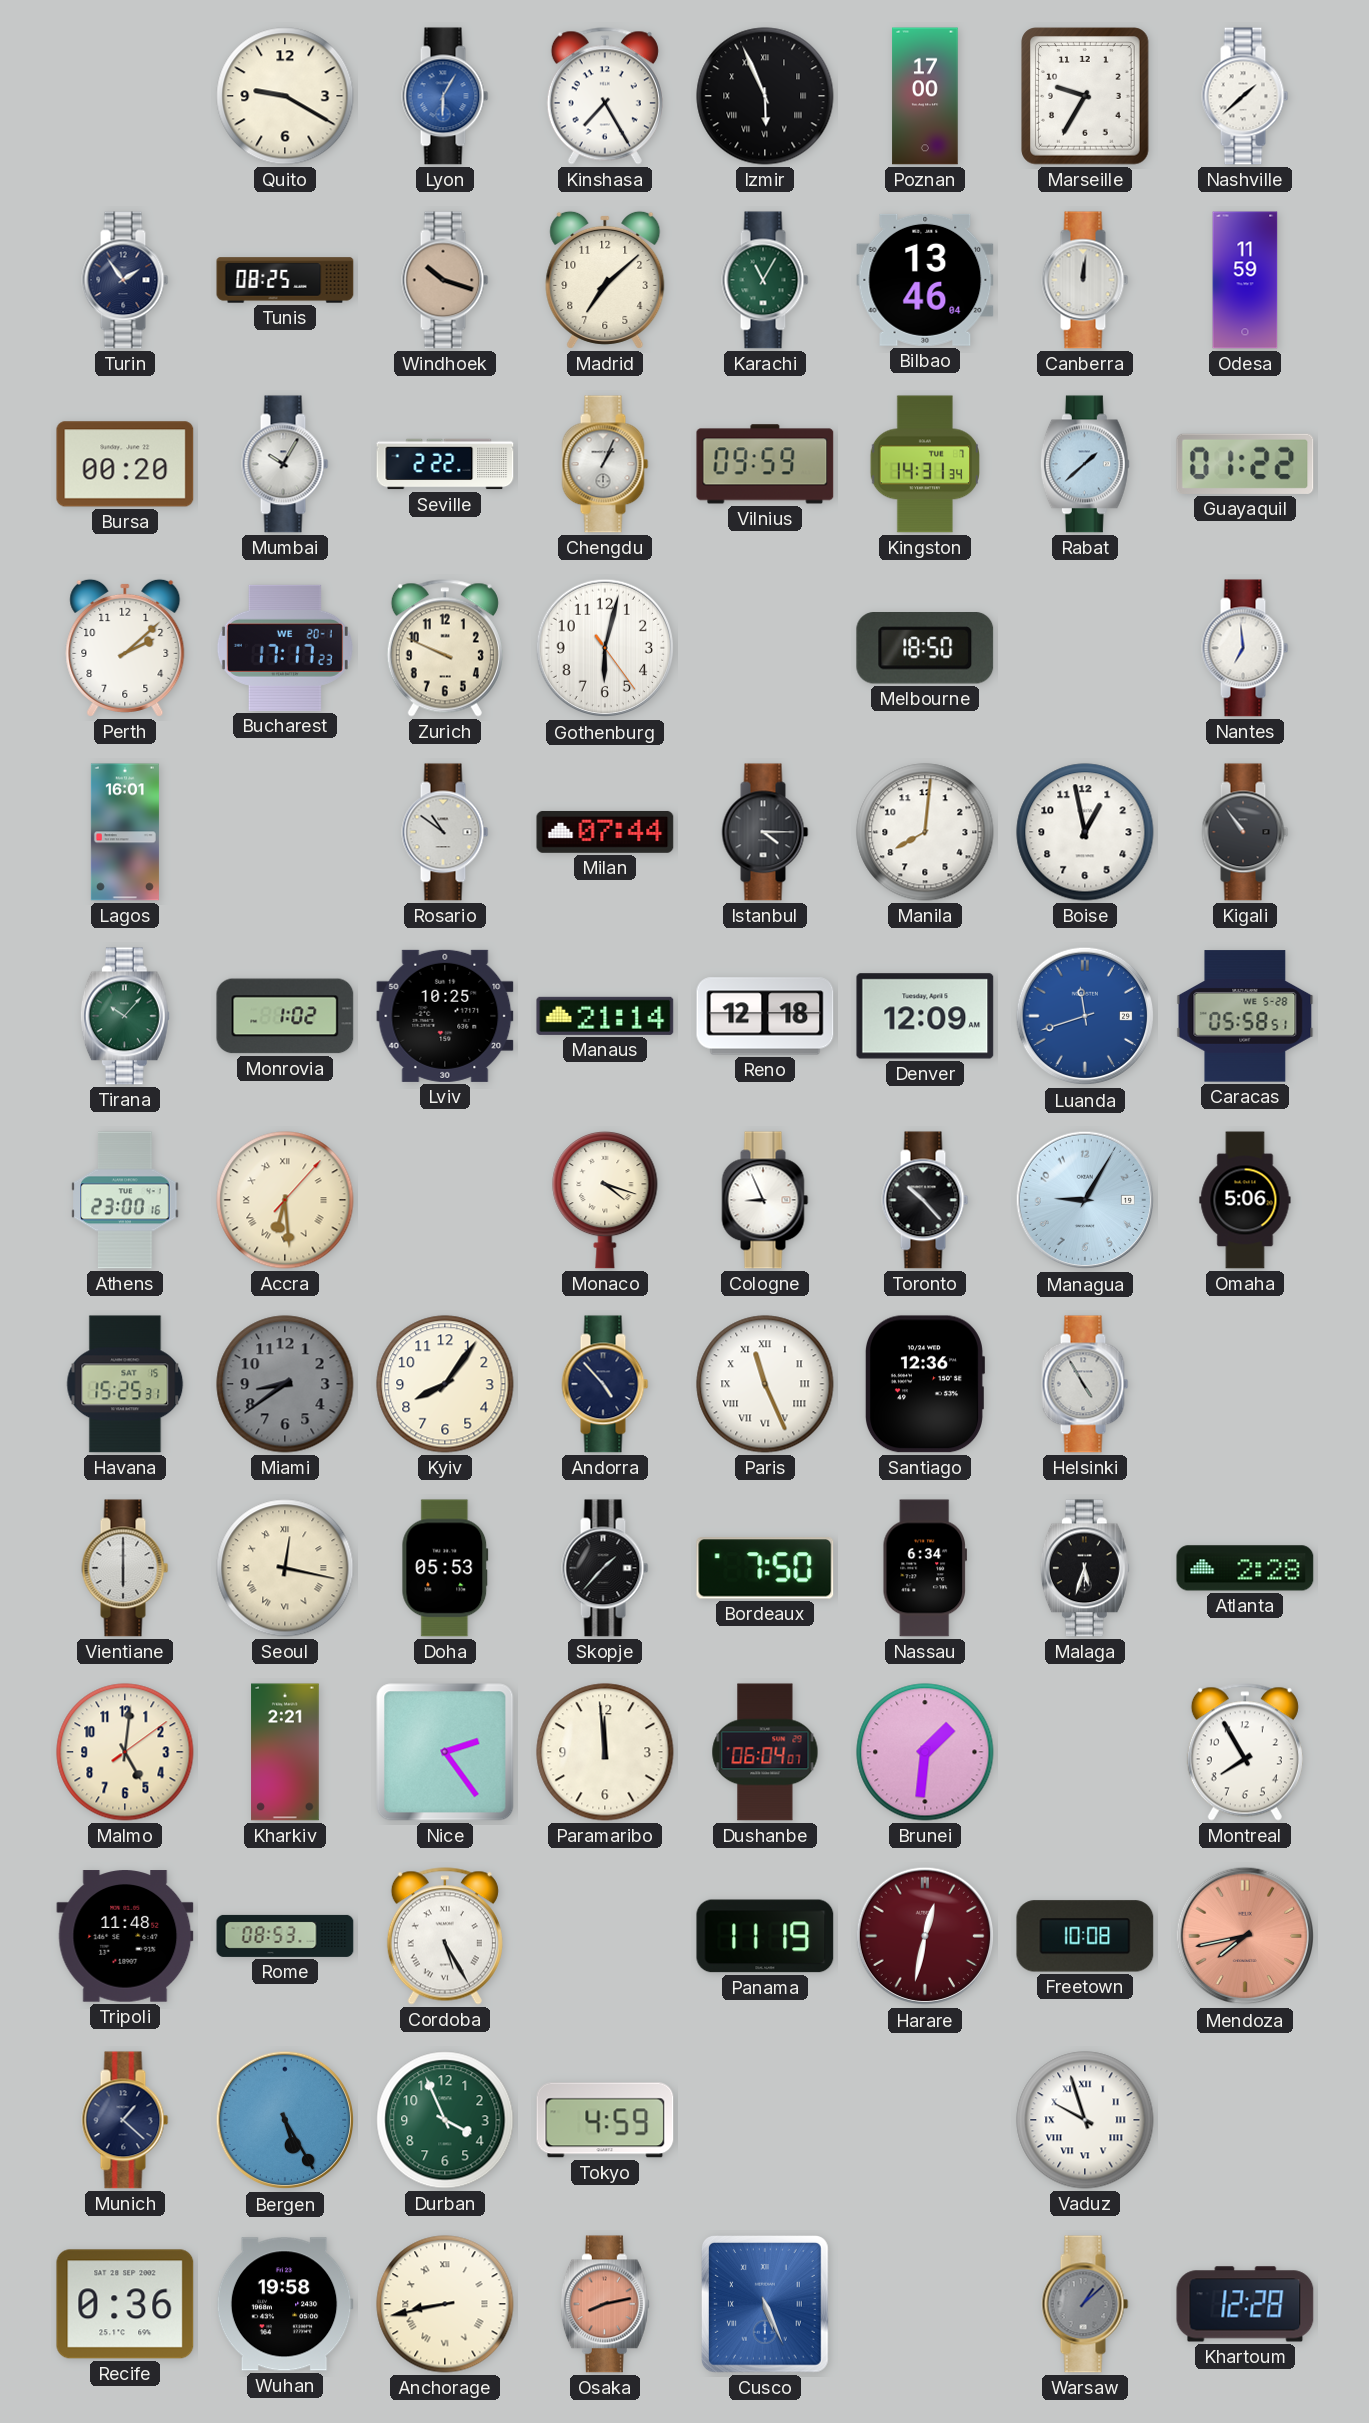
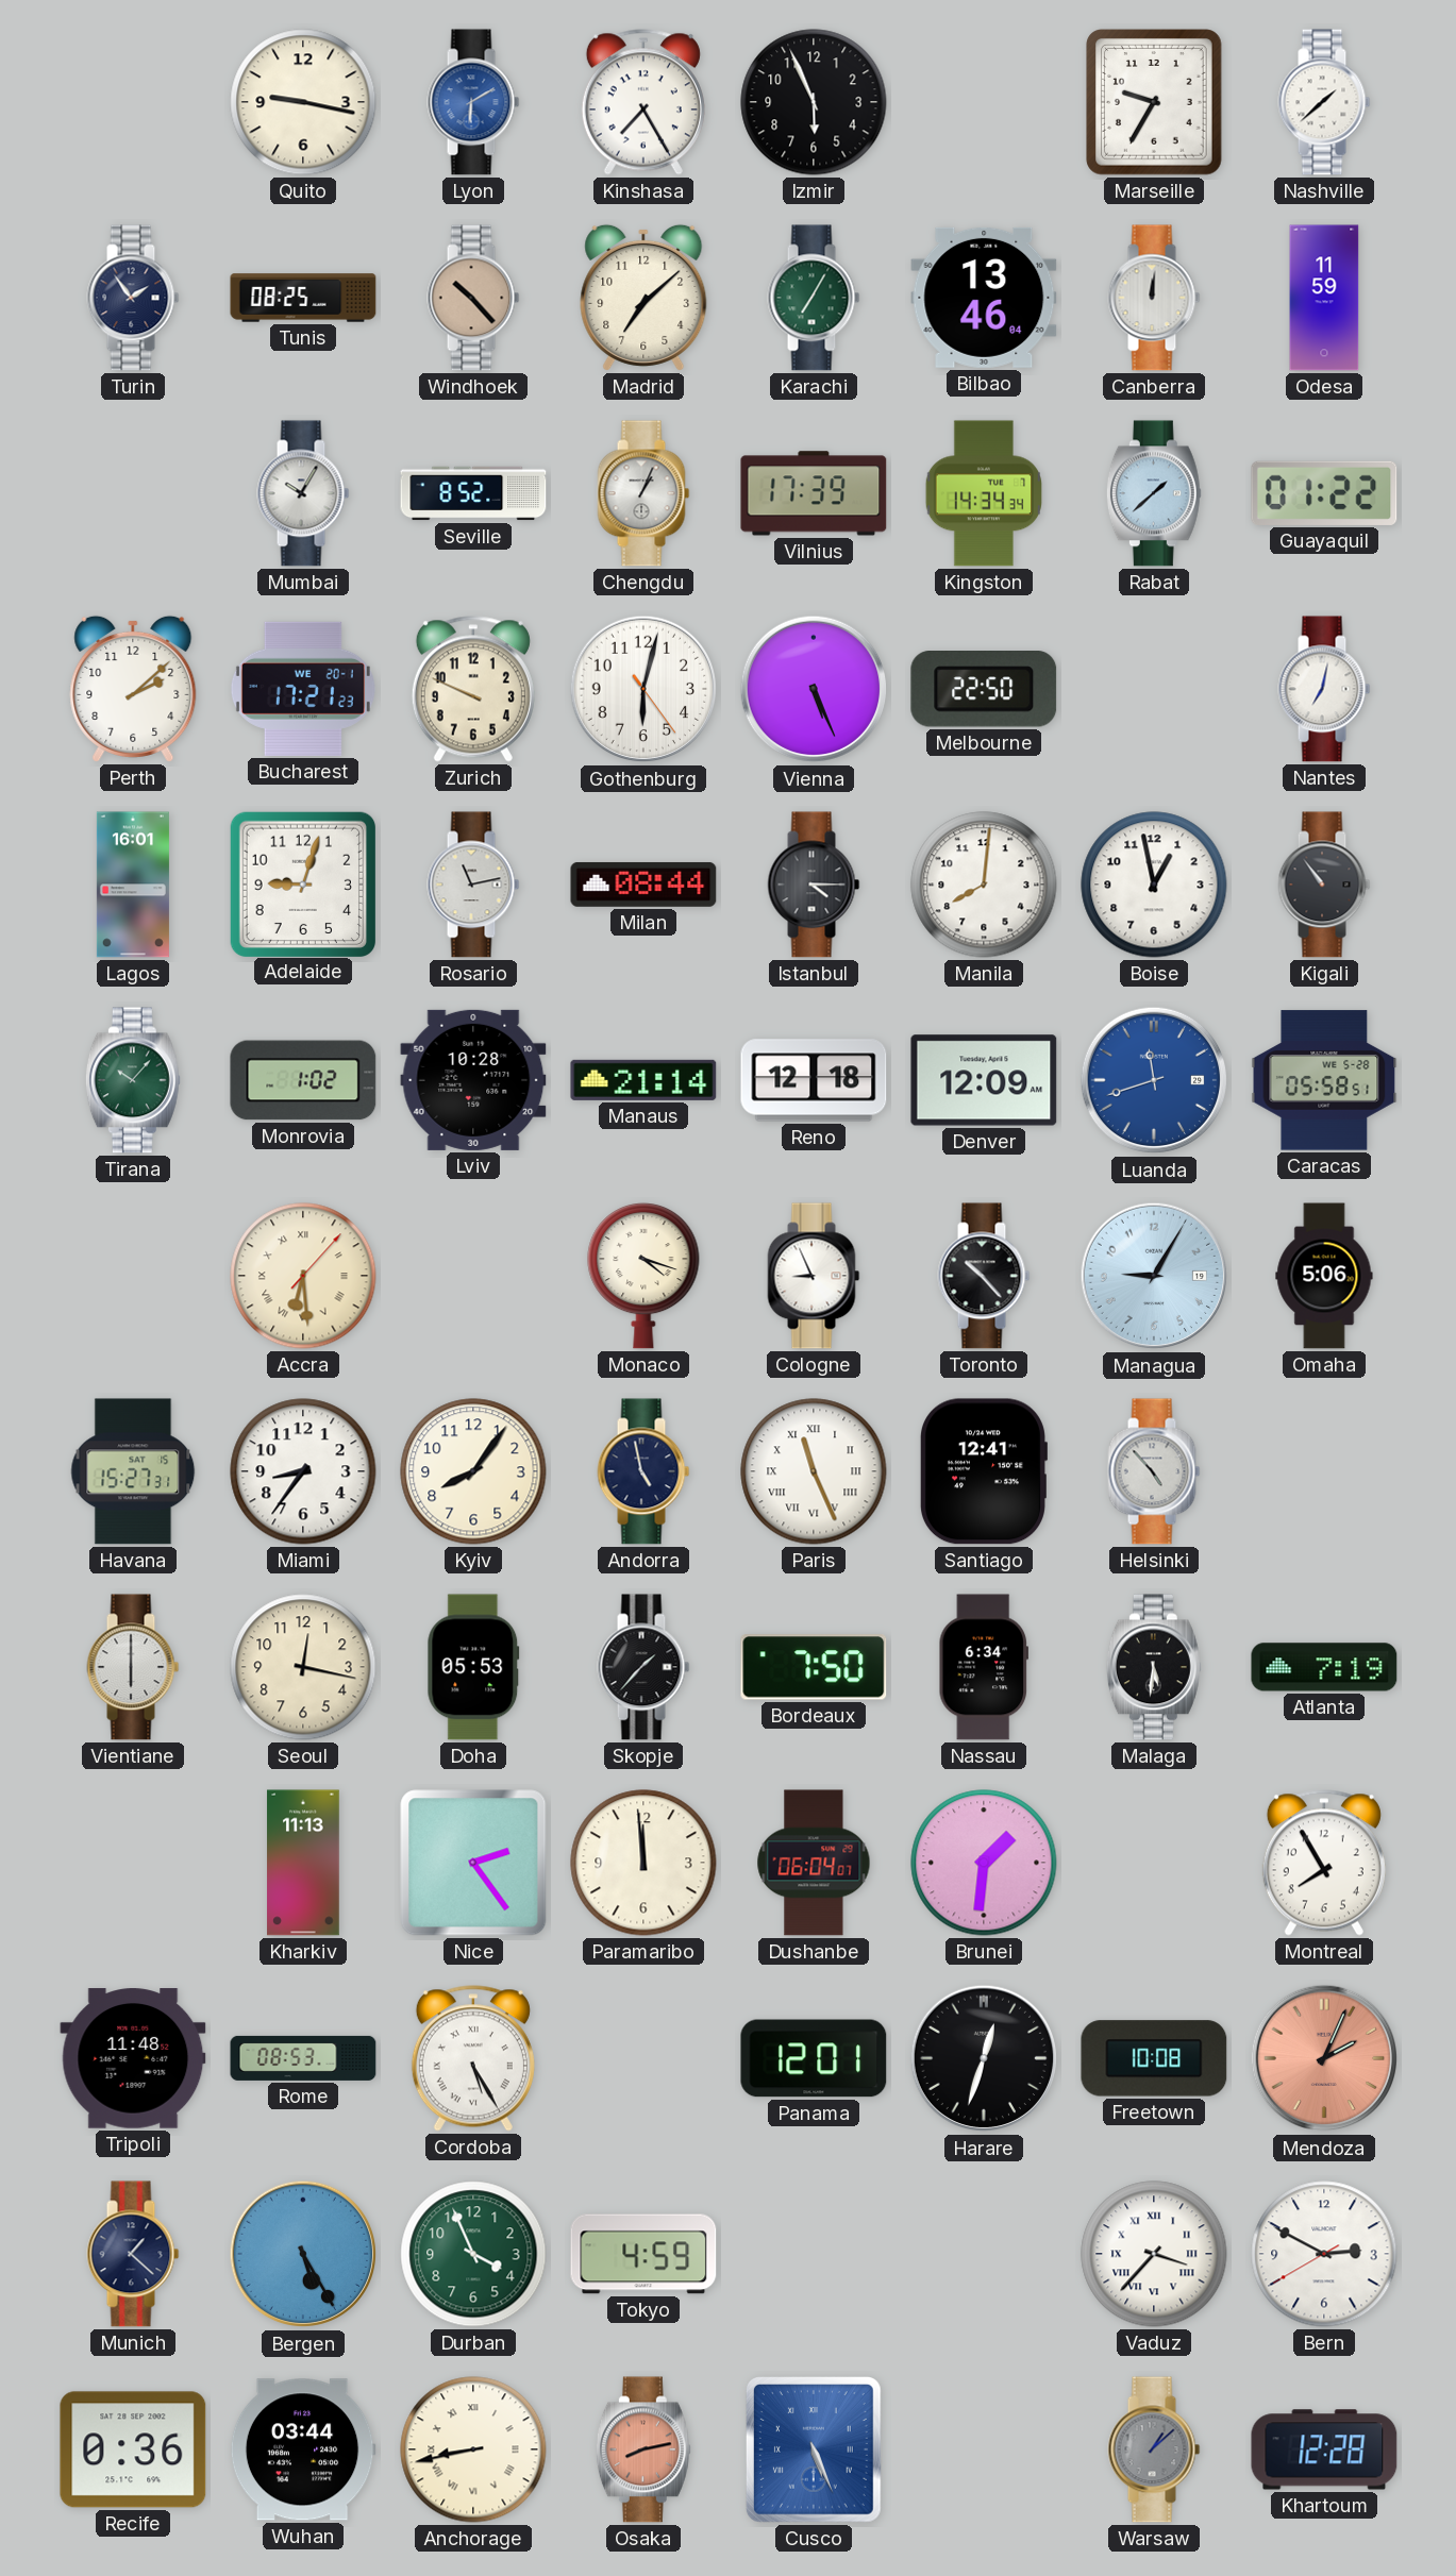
Quito: 9:20 -> 9:17
Lyon: 6:05 -> 6:10
Izmir numerals: Roman -> Arabic
Poznan: 17:00 -> none
Windhoek: 10:18 -> 10:23
Karachi: 11:05 -> 7:05
Bursa: 00:20 -> none
Seville: 2:22 -> 8:52
Vilnius: 09:59 -> 17:39
Kingston: 14:31 -> 14:34
Bucharest: 17:17 -> 17:21
Vienna: none -> 5:26
Melbourne: 18:50 -> 22:50
Nantes: 6:59 -> 7:02
Adelaide: none -> 9:03
Rosario: 10:51 -> 11:13
Milan: 07:44 -> 08:44
Lviv: 10:25 -> 10:28
Athens: 23:00 -> none
Havana: 15:25 -> 15:27
Miami: 8:39 -> 8:36
Miami dial: grey -> white
Andorra: 4:53 -> 4:58
Santiago: 12:36 -> 12:41
Helsinki: 4:55 -> 4:53
Seoul numerals: Roman -> Arabic
Malaga: 5:33 -> 5:31
Atlanta: 2:28 -> 7:19
Malmo: 5:01 -> none
Kharkiv: 2:21 -> 11:13
Panama: 11:19 -> 12:01
Harare: 12:32 -> 12:33
Harare dial: burgundy -> black
Mendoza: 7:43 -> 2:04
Vaduz: 9:57 -> 3:37
Bern: none -> 2:49
Wuhan: 19:58 -> 03:44
